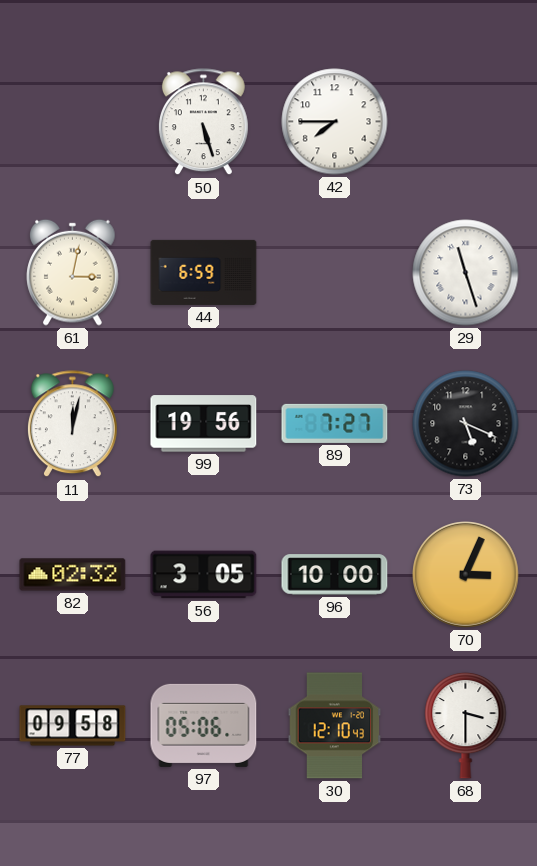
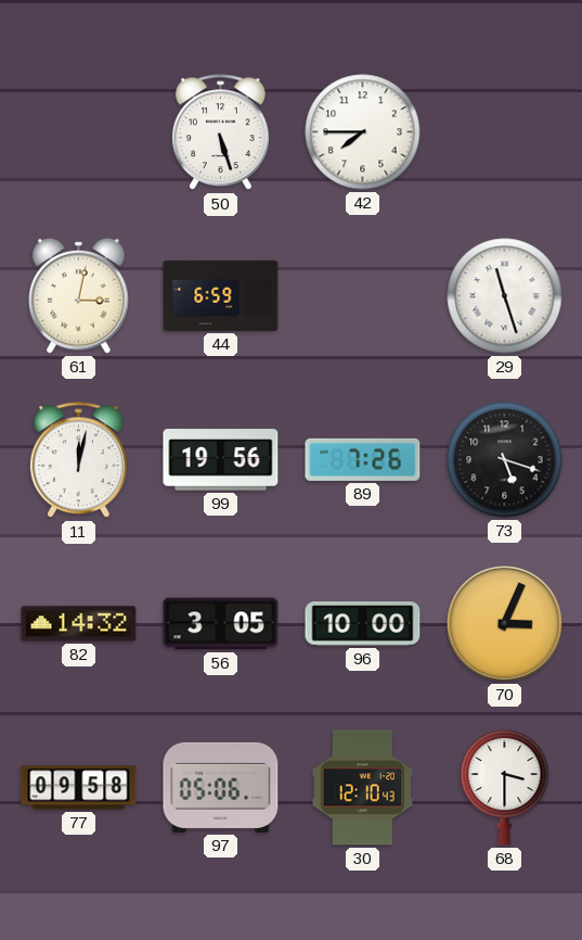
89: 7:27 -> 7:26
73: 5:19 -> 5:18
82: 02:32 -> 14:32
